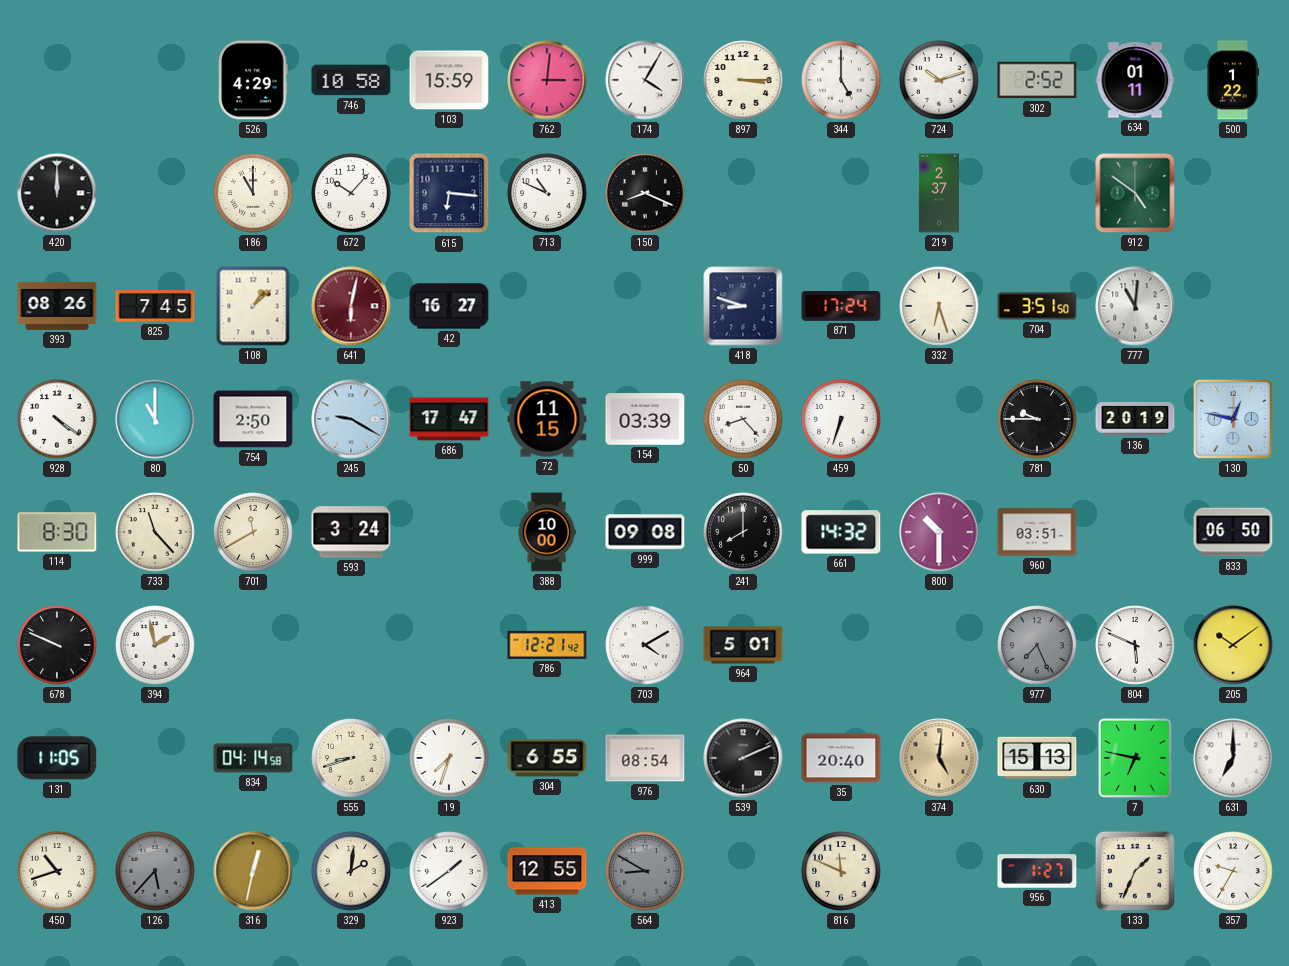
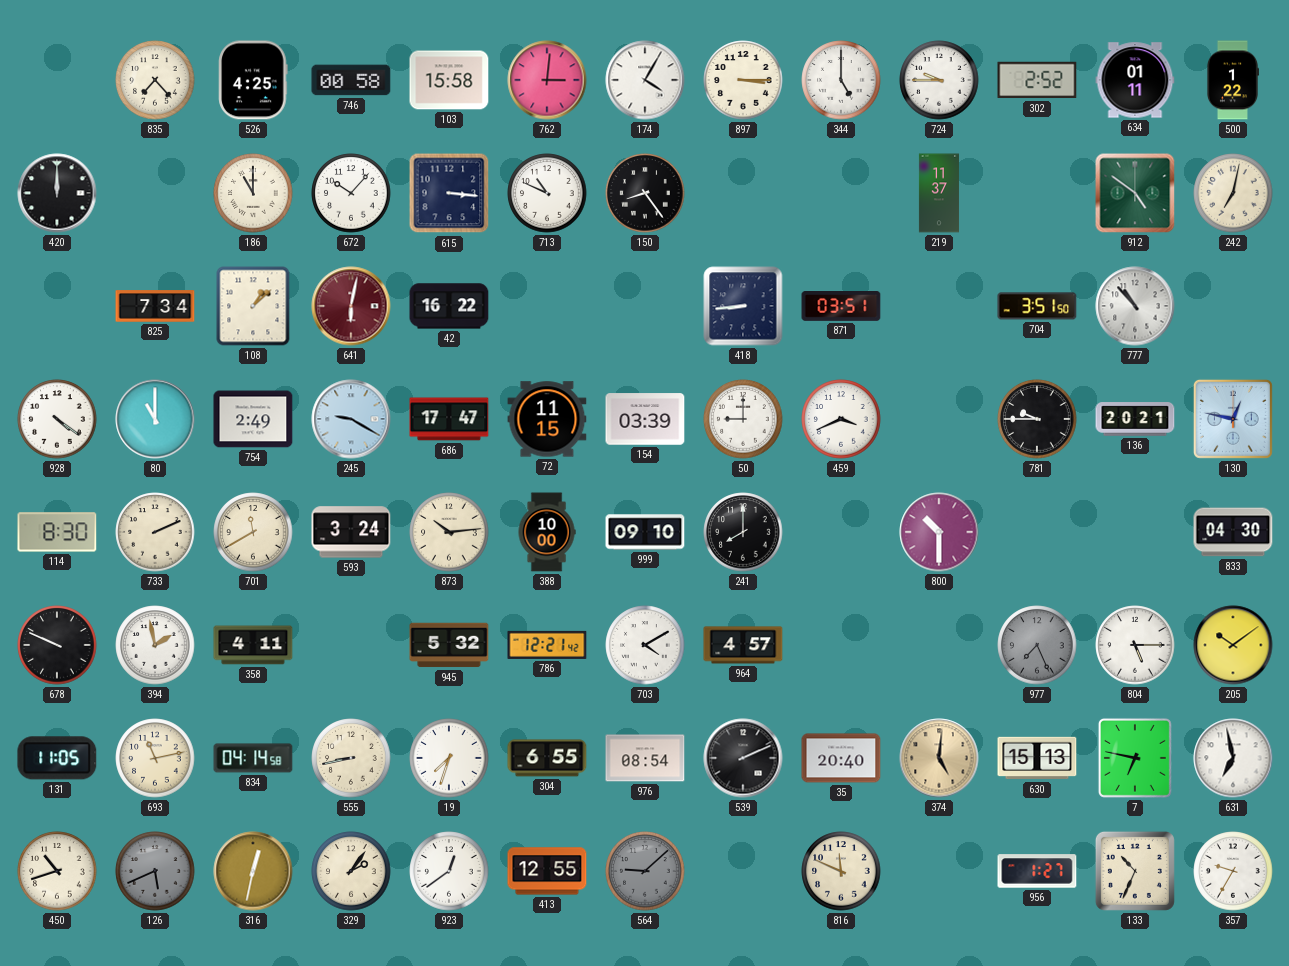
835: none -> 7:23
526: 4:29 -> 4:25
746: 10:58 -> 00:58
103: 15:59 -> 15:58
724: 10:12 -> 9:45
615: 6:16 -> 3:16
150: 8:19 -> 8:24
219: 2:37 -> 11:37
242: none -> 7:02
393: 08:26 -> none
825: 7:45 -> 7:34
42: 16:27 -> 16:22
418: 8:48 -> 8:44
871: 17:24 -> 03:51
332: 6:27 -> none
777: 11:01 -> 10:53
754: 2:50 -> 2:49
50: 8:23 -> 9:00
459: 6:33 -> 3:41
136: 20:19 -> 20:21
733: 11:23 -> 2:11
873: none -> 10:14
999: 09:08 -> 09:10
661: 14:32 -> none
960: 03:51 -> none
833: 06:50 -> 04:30
358: none -> 4:11
945: none -> 5:32
964: 5:01 -> 4:57
804: 5:49 -> 5:15
693: none -> 11:13
555: 8:42 -> 8:43
631: 7:00 -> 6:58
126: 5:37 -> 5:41
329: 2:01 -> 2:06
923: 1:39 -> 12:39
564: 8:50 -> 9:08
133: 1:34 -> 10:34
